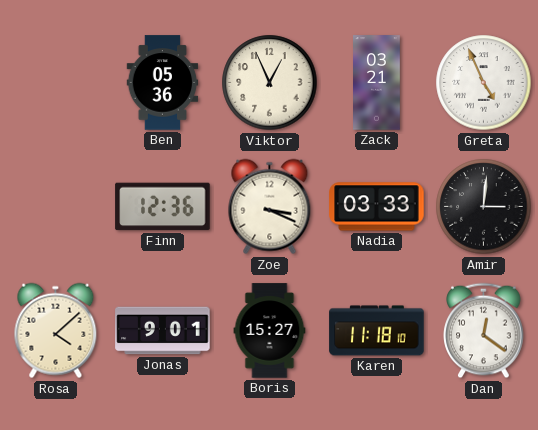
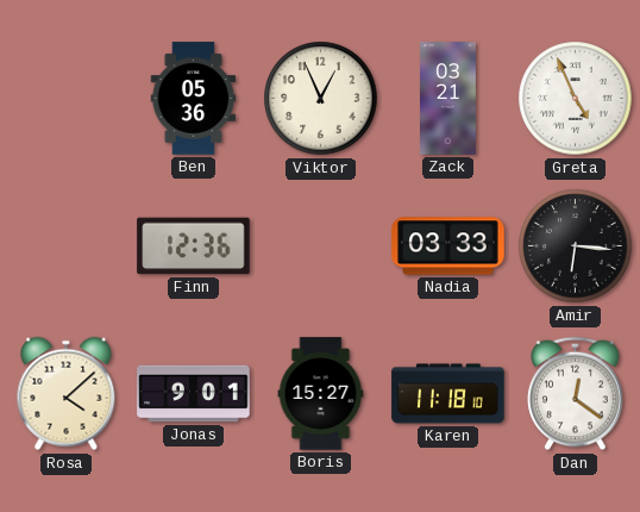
Zoe: 3:19 -> none
Amir: 3:01 -> 6:16
